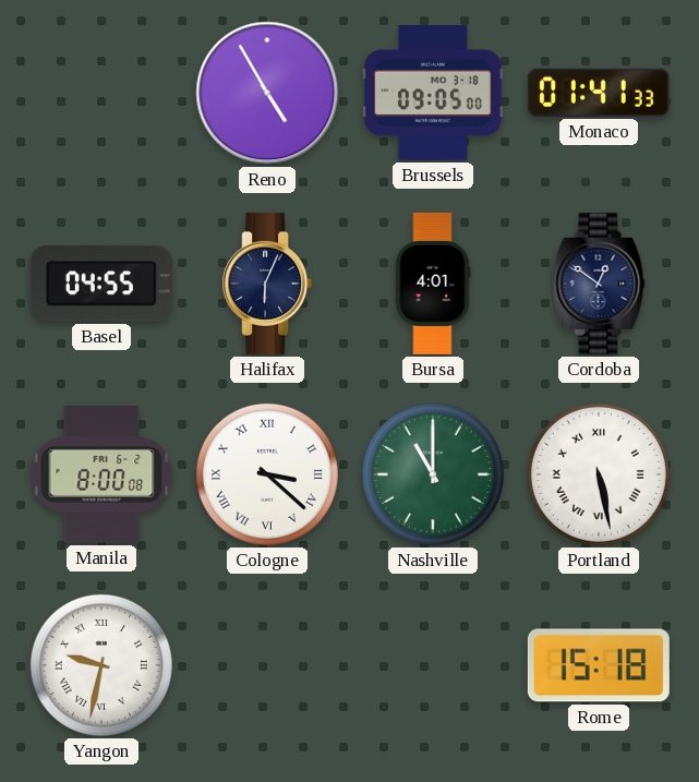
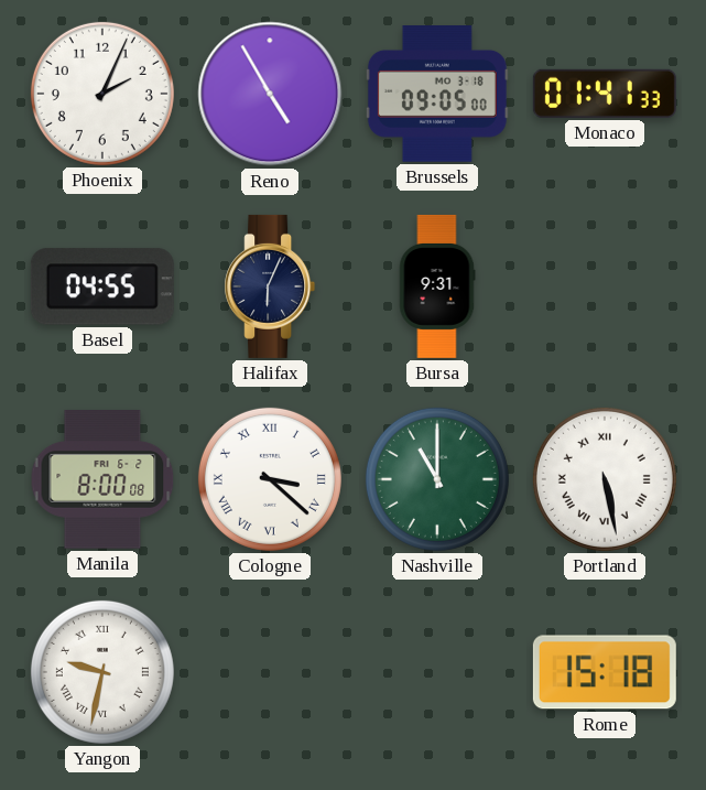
Phoenix: none -> 2:04
Bursa: 4:01 -> 9:31
Cordoba: 12:51 -> none
